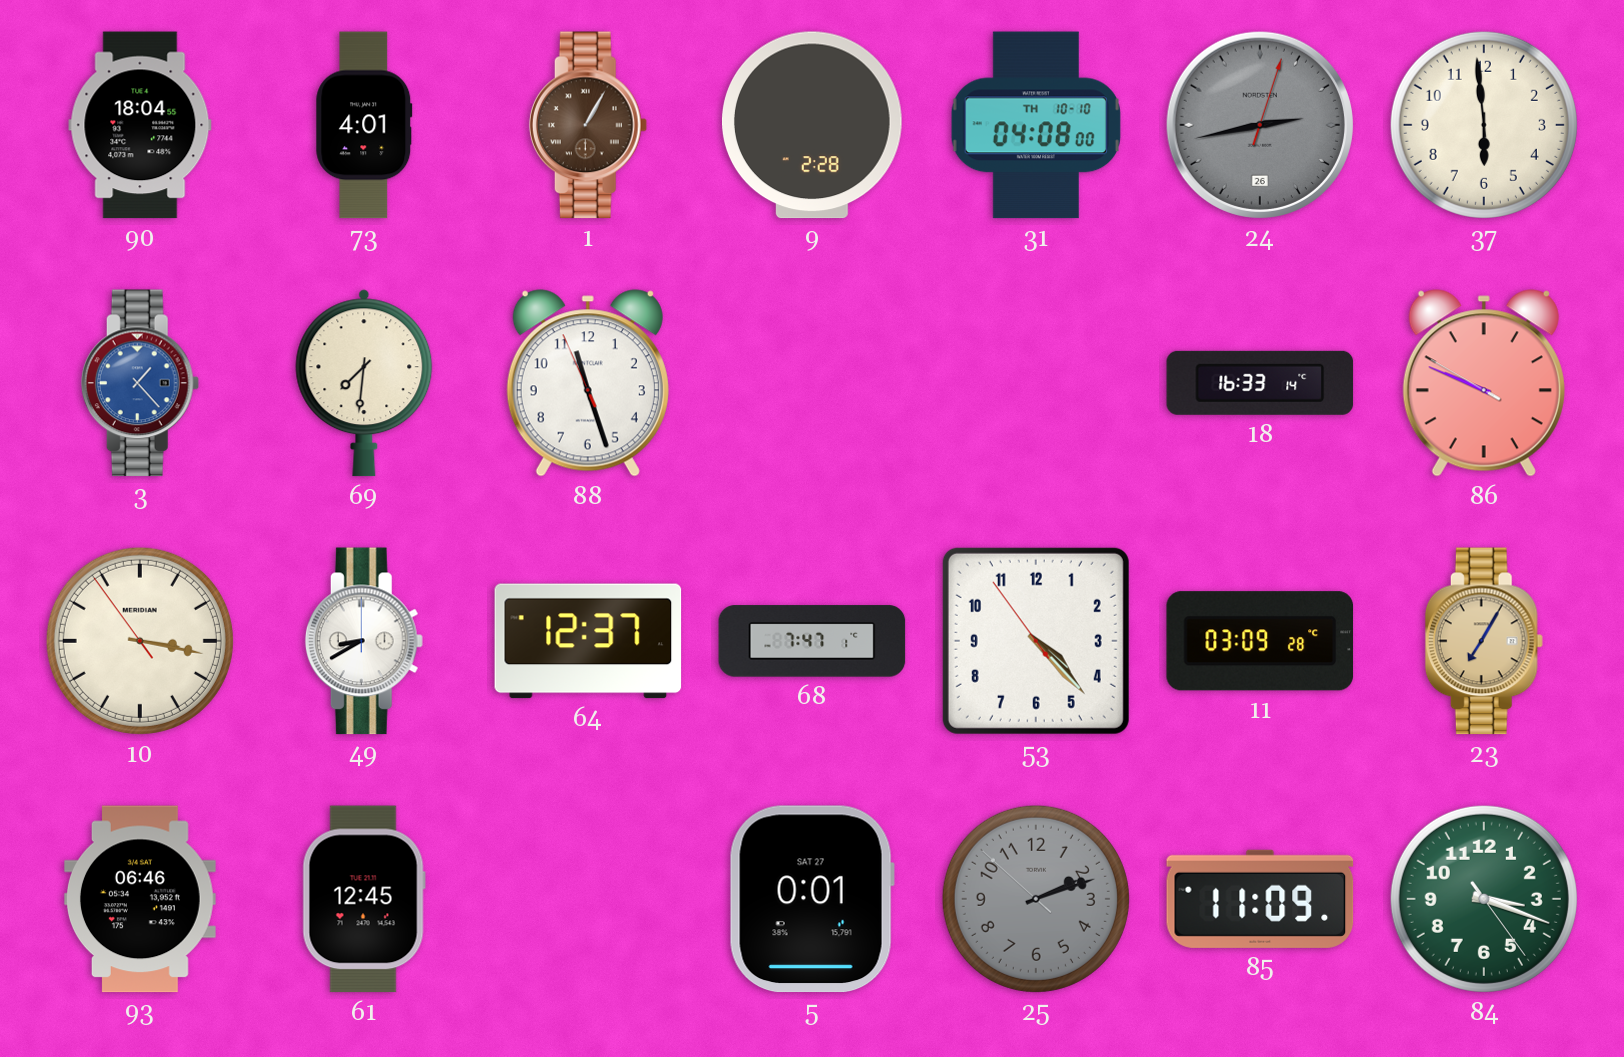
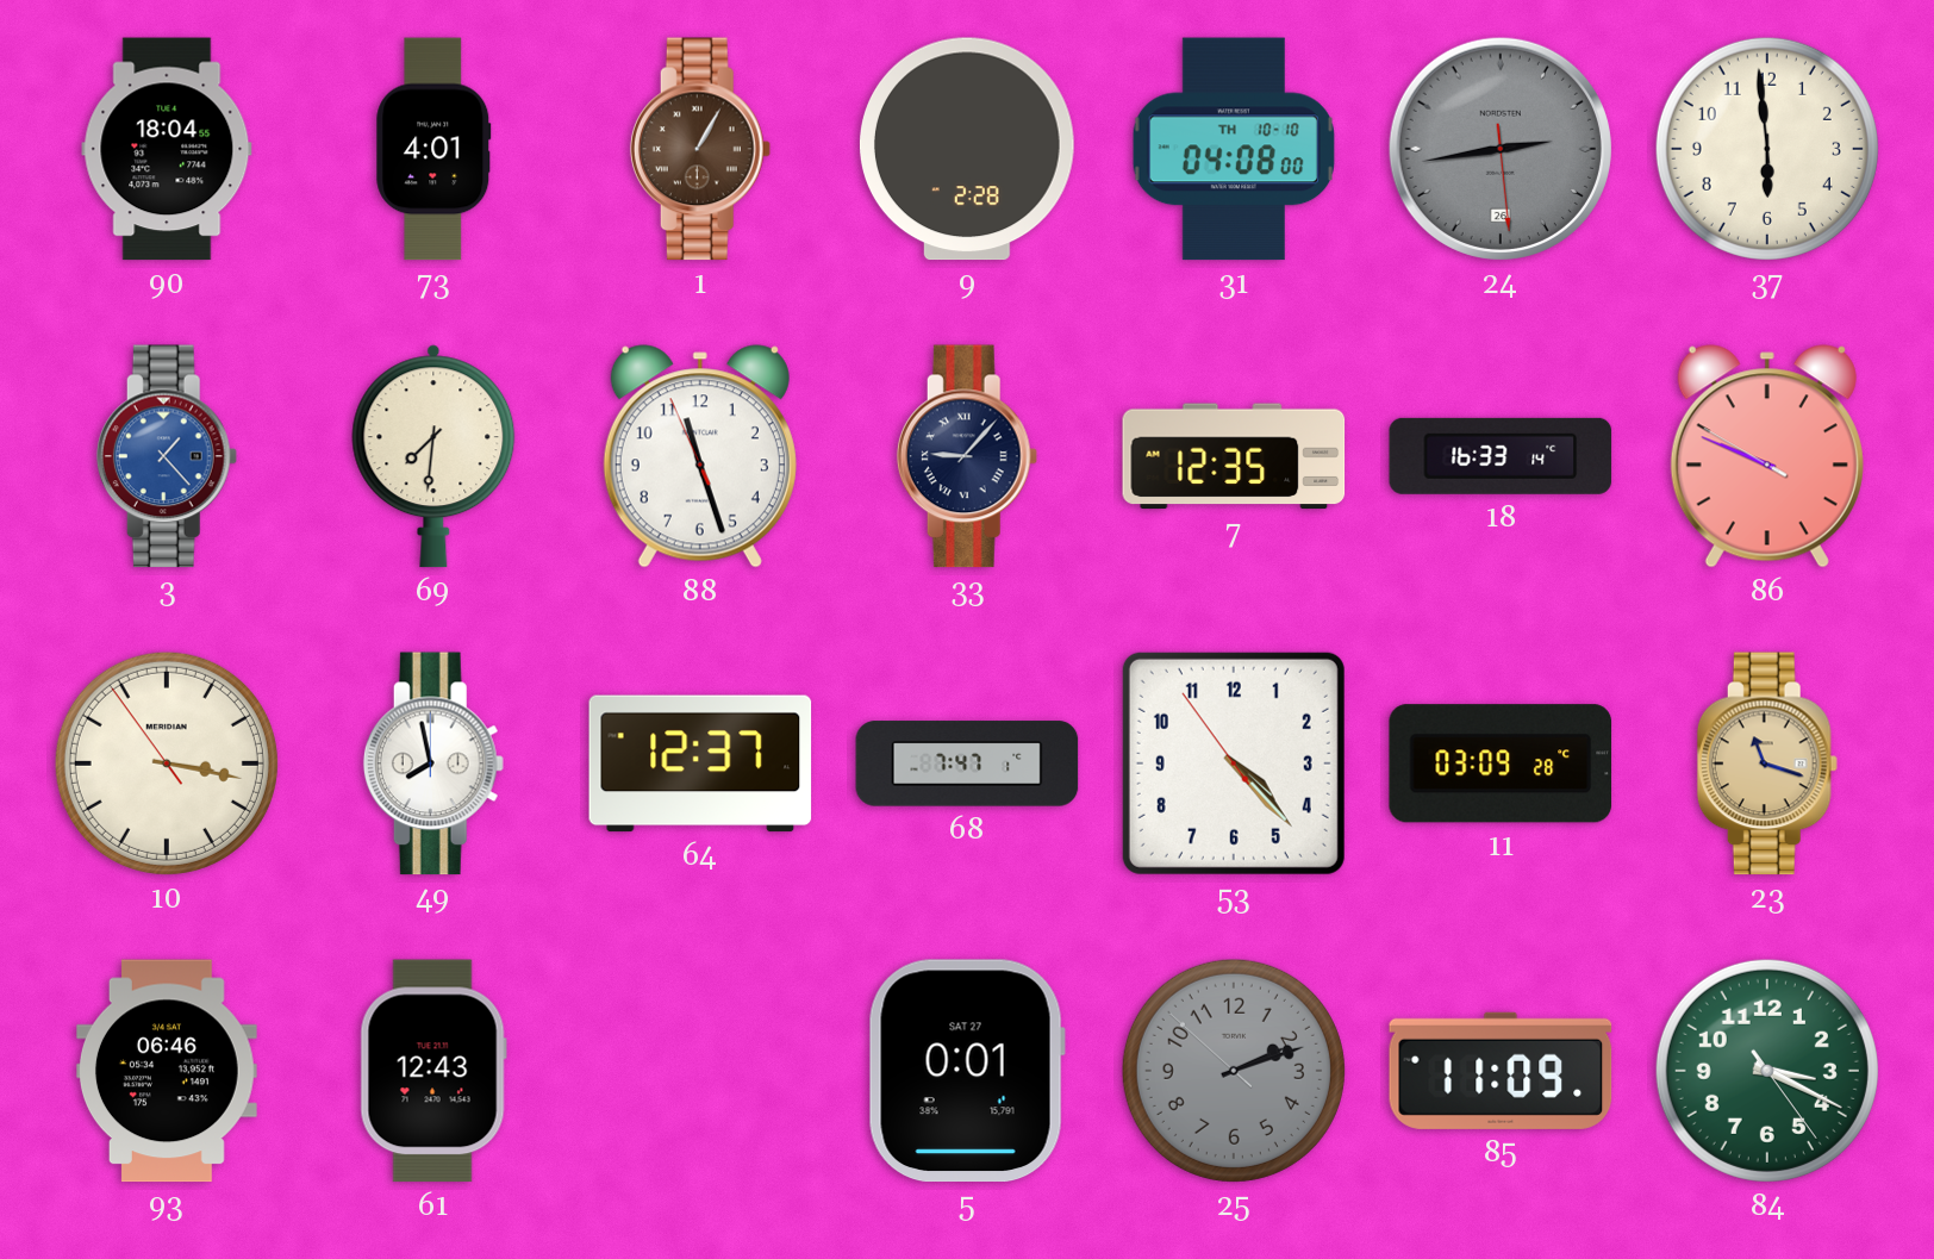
24: 2:43:03 -> 2:43:29
33: none -> 9:07
7: none -> 12:35
49: 8:40 -> 7:58
23: 7:05 -> 11:18
61: 12:45 -> 12:43
84: 3:18 -> 3:19
